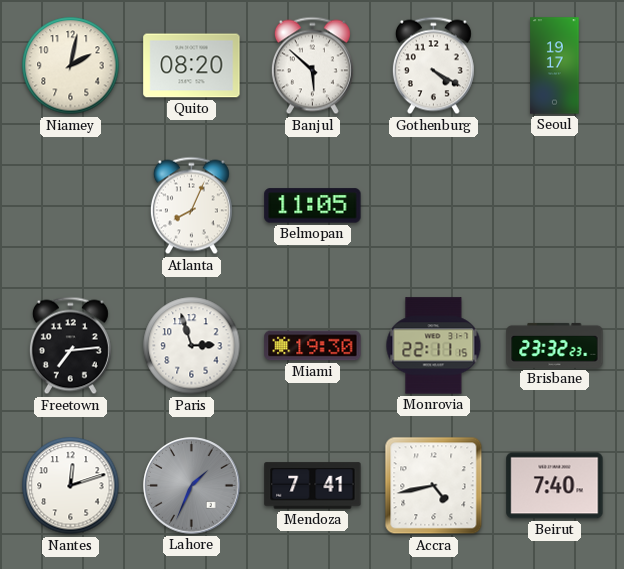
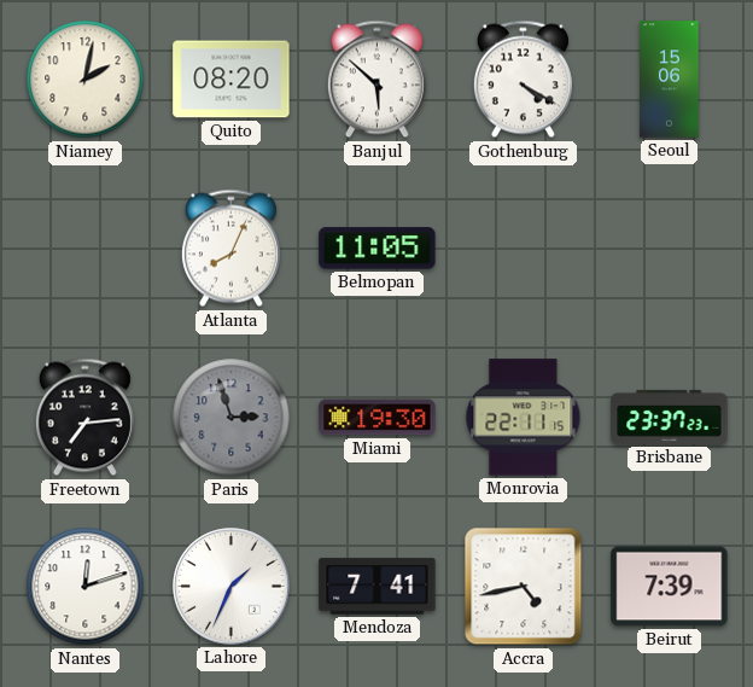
Seoul: 19:17 -> 15:06
Paris dial: white -> grey
Brisbane: 23:32 -> 23:37
Lahore dial: grey -> white
Beirut: 7:40 -> 7:39
